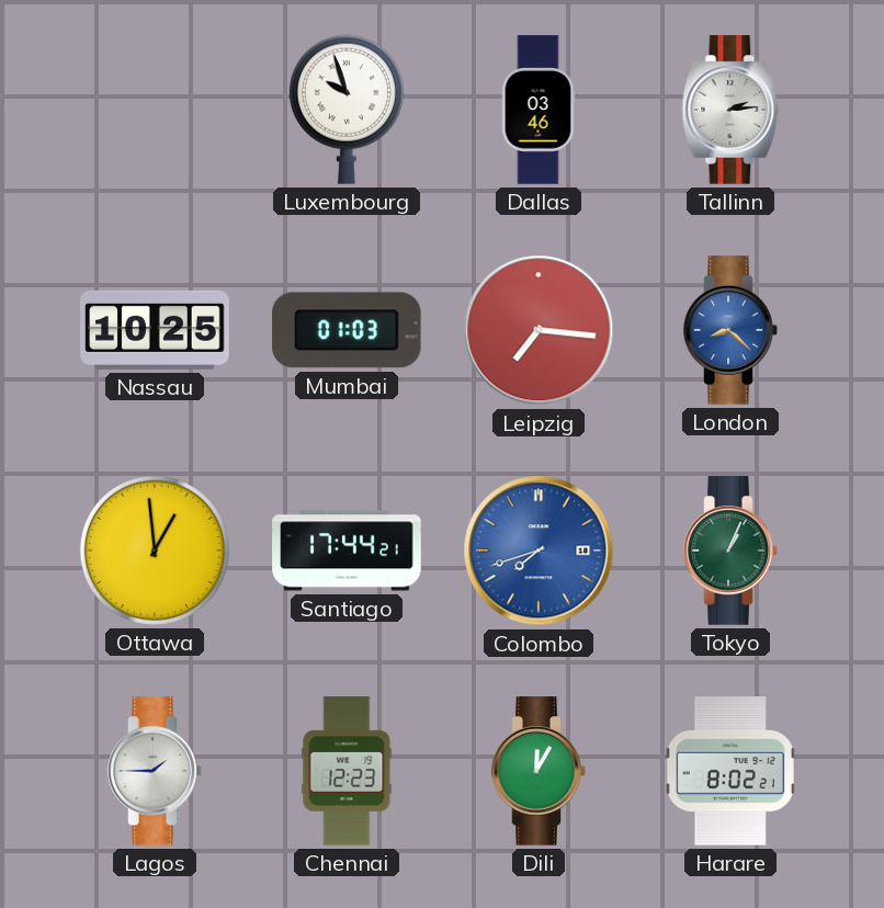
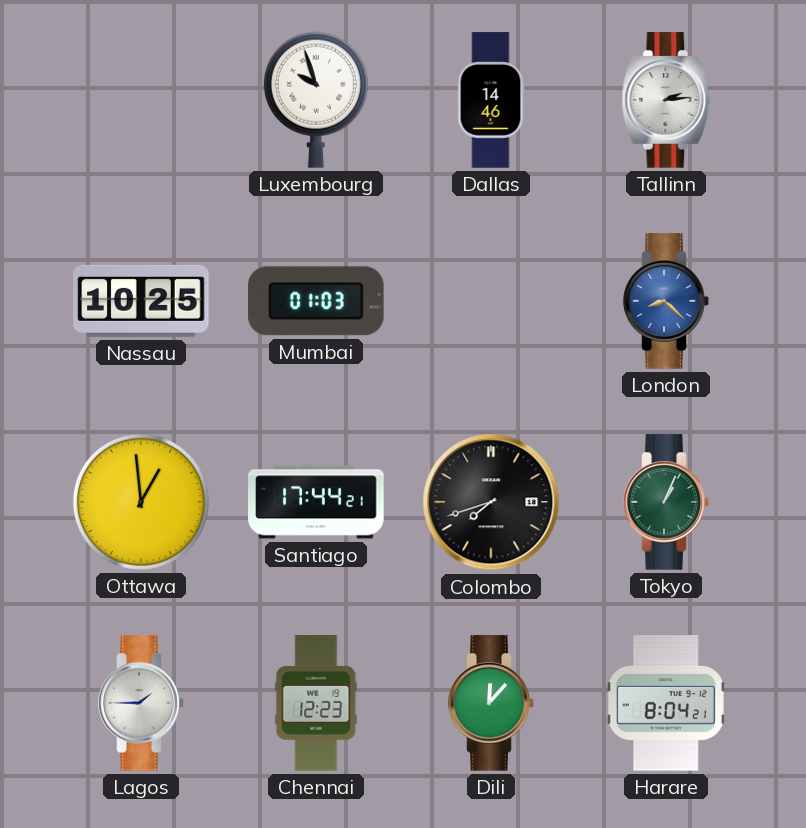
Dallas: 03:46 -> 14:46
Leipzig: 7:16 -> none
Colombo dial: blue -> black
Dili: 12:05 -> 12:07
Harare: 8:02 -> 8:04
